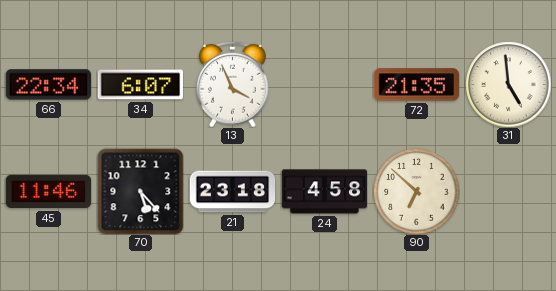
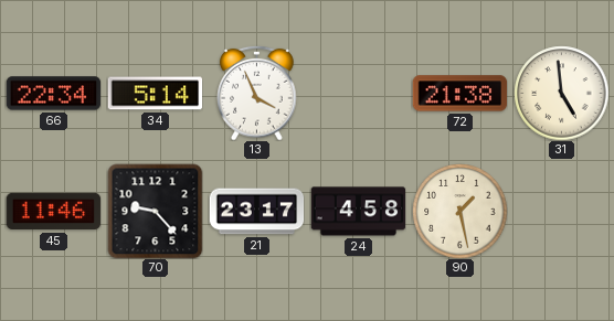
34: 6:07 -> 5:14
72: 21:35 -> 21:38
70: 5:23 -> 9:23
21: 23:18 -> 23:17
90: 6:52 -> 1:28
